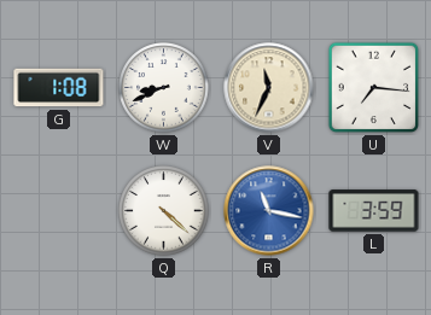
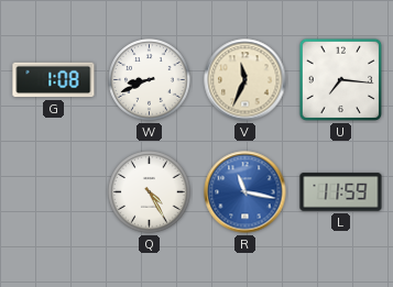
Q: 4:22 -> 4:25
L: 3:59 -> 11:59
